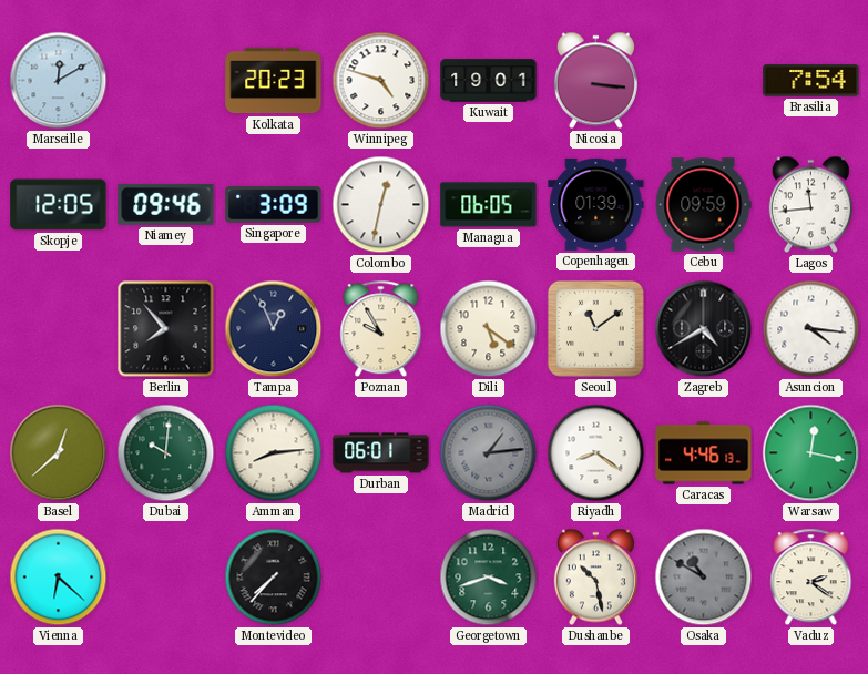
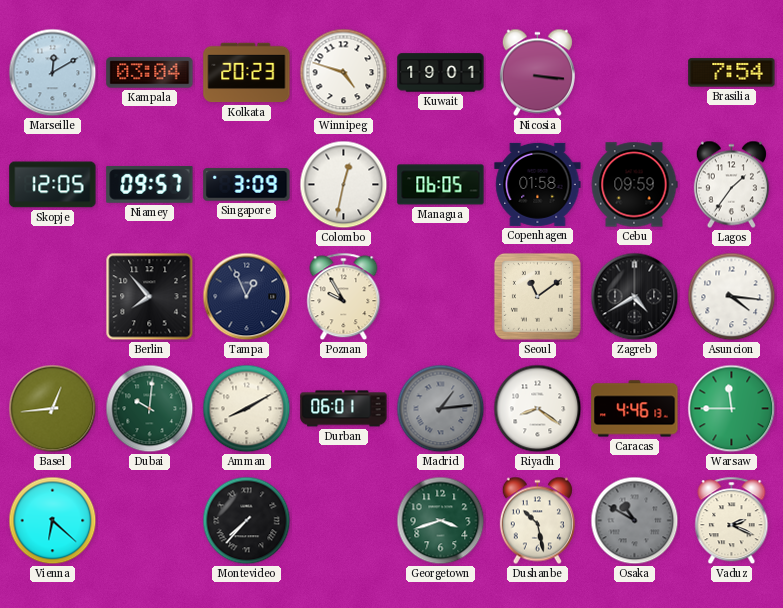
Kampala: none -> 03:04
Niamey: 09:46 -> 09:57
Copenhagen: 01:39 -> 01:58
Lagos: 11:44 -> 1:36
Dili: 5:21 -> none
Basel: 12:38 -> 12:44
Amman: 8:14 -> 8:10
Warsaw: 12:17 -> 11:45
Vaduz: 2:21 -> 2:19
